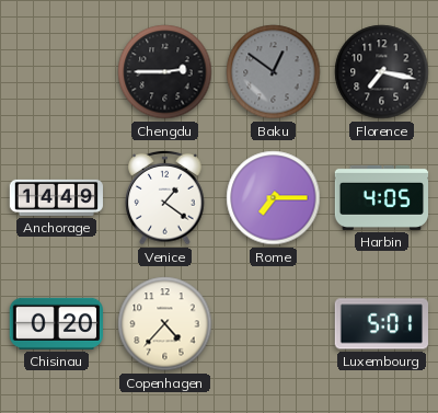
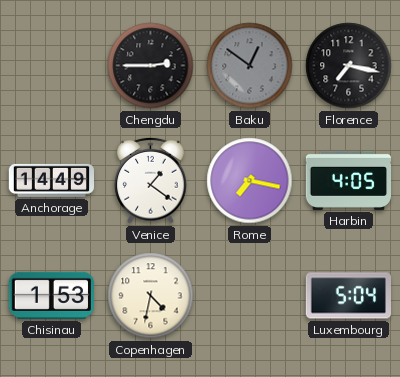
Rome: 7:15 -> 7:17
Chisinau: 0:20 -> 1:53
Copenhagen: 4:37 -> 4:32
Luxembourg: 5:01 -> 5:04
